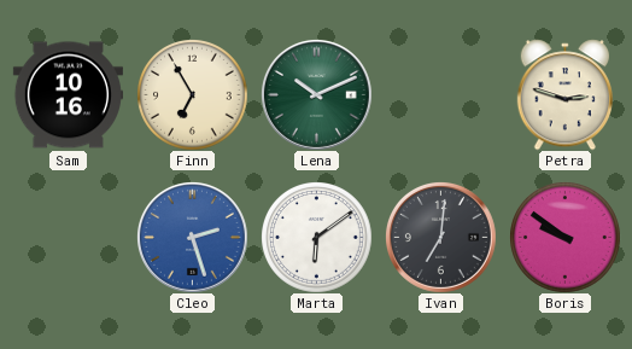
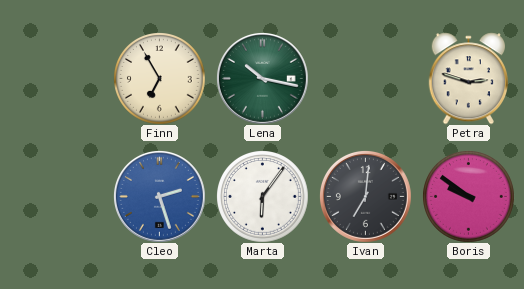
Sam: 10:16 -> none
Lena: 10:11 -> 10:17
Marta: 6:09 -> 6:06
